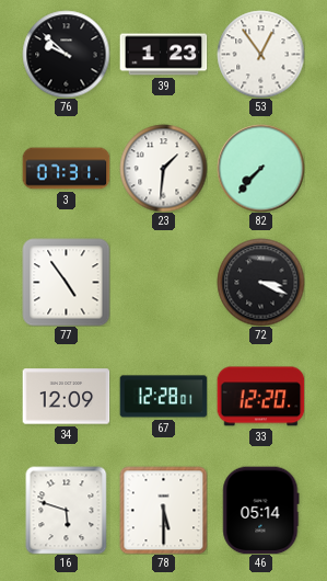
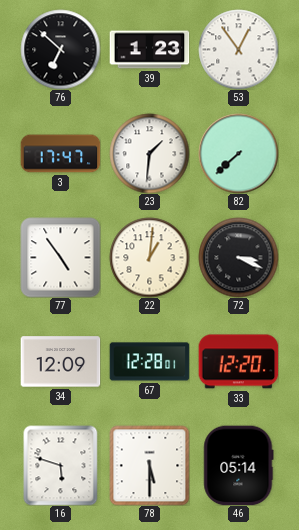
76: 9:52 -> 6:52
3: 07:31 -> 17:47
82: 7:37 -> 7:38
22: none -> 1:01
